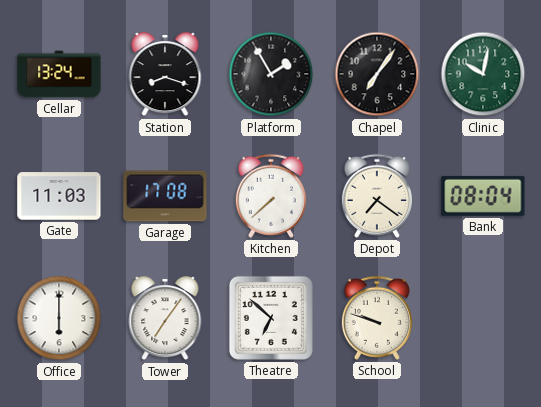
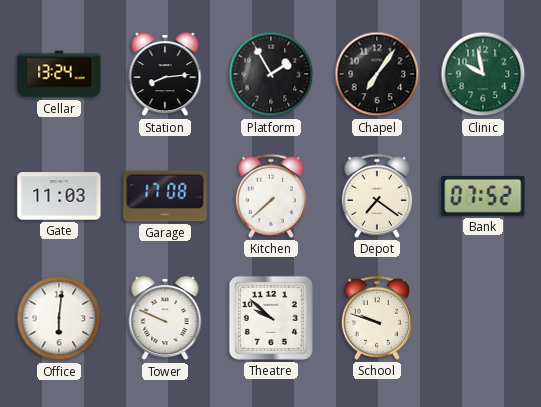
Station: 8:18 -> 8:14
Clinic: 10:02 -> 9:58
Bank: 08:04 -> 07:52
Office: 6:00 -> 6:01
Tower: 7:06 -> 9:49
Theatre: 6:52 -> 9:52
